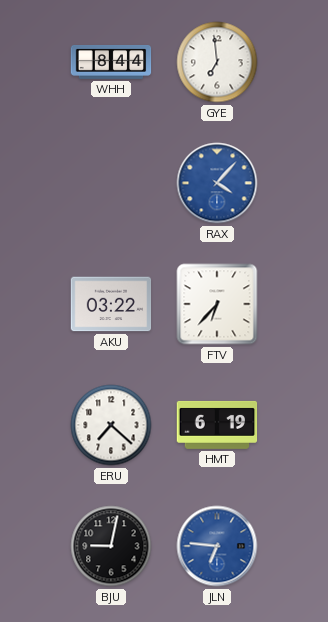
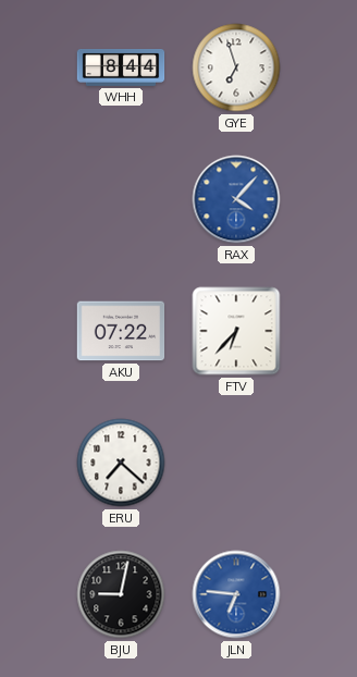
GYE: 6:59 -> 6:57
AKU: 03:22 -> 07:22
HMT: 6:19 -> none
